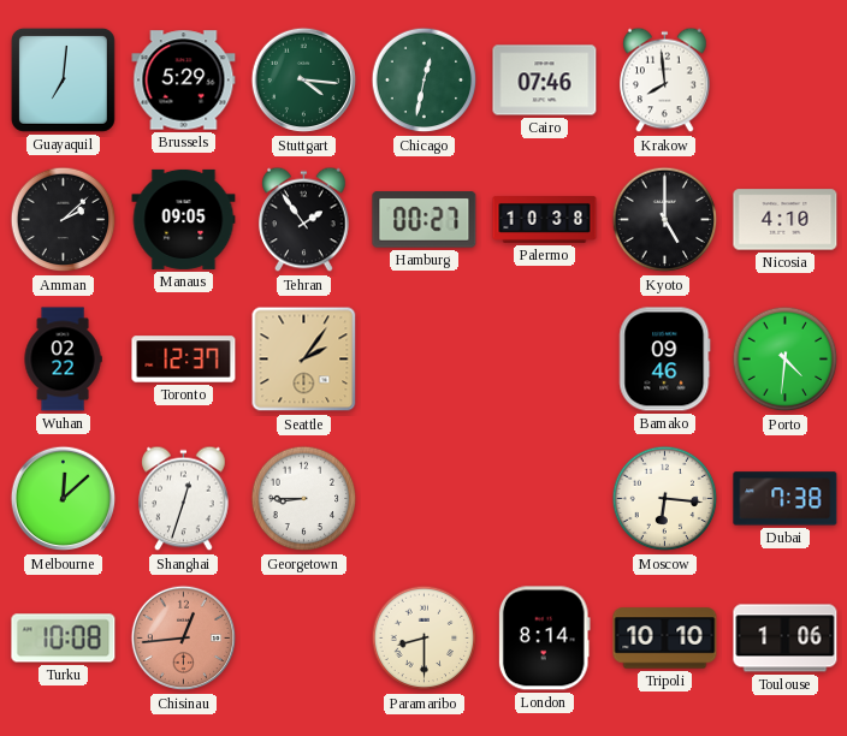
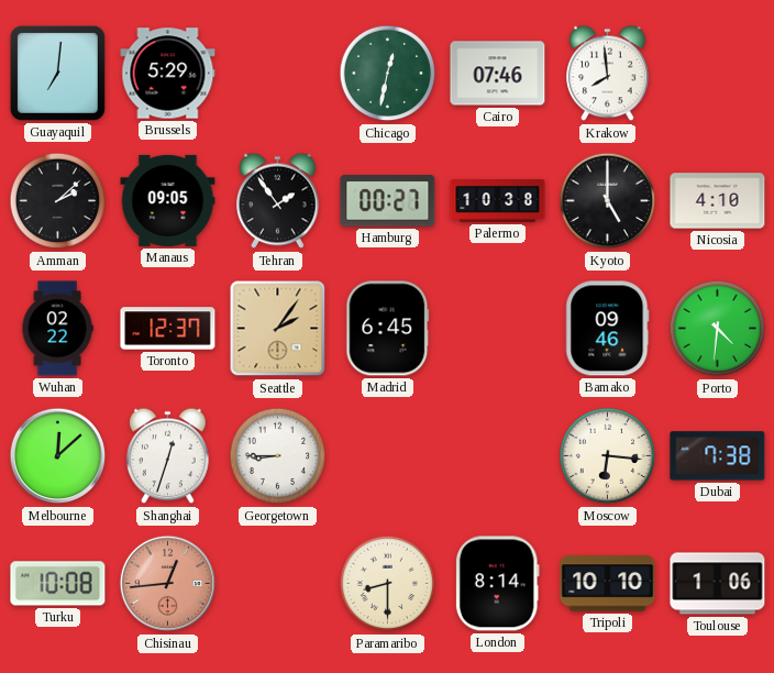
Stuttgart: 4:16 -> none
Madrid: none -> 6:45
